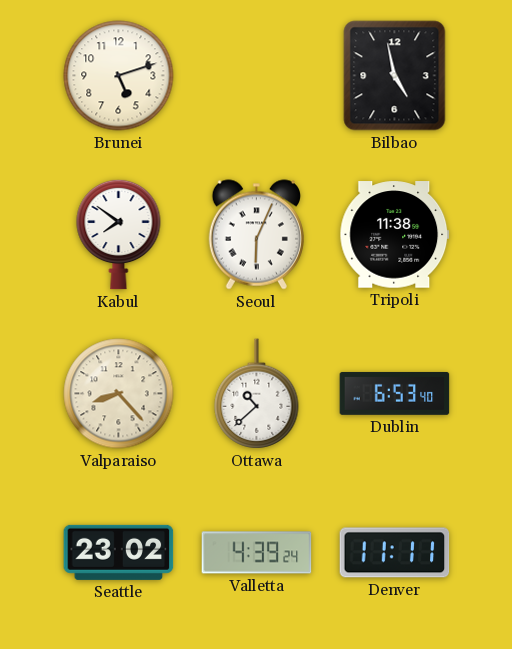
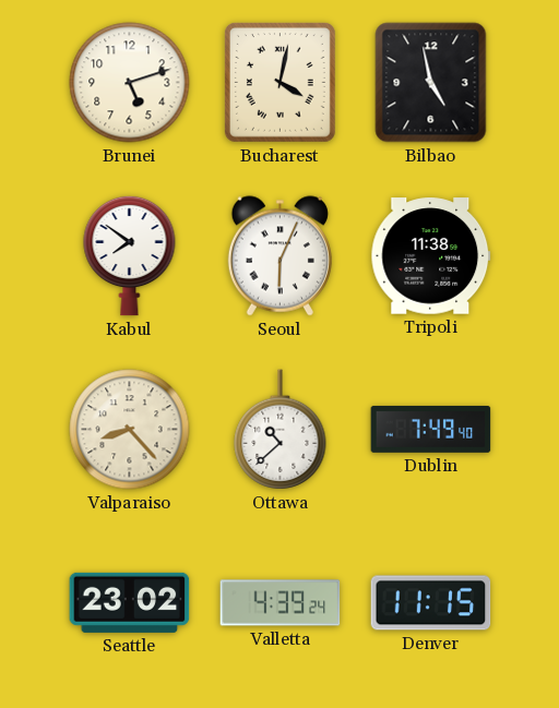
Bucharest: none -> 4:02
Dublin: 6:53 -> 7:49
Denver: 11:11 -> 11:15
